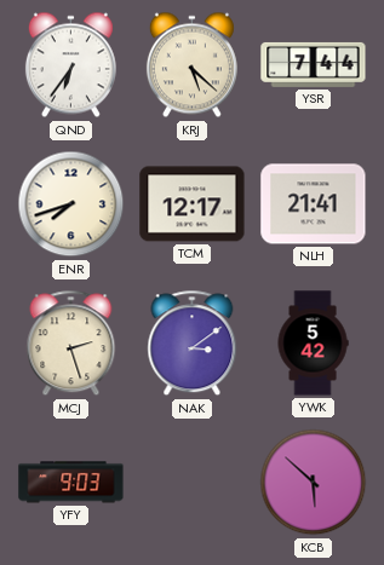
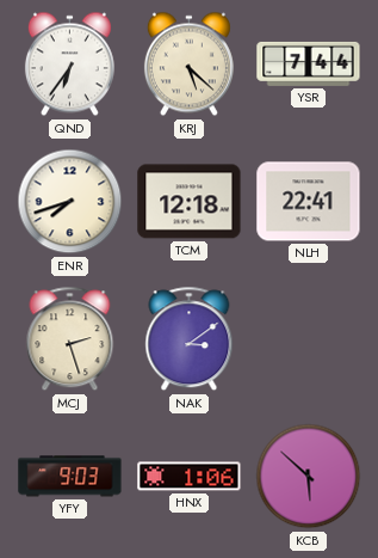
TCM: 12:17 -> 12:18
NLH: 21:41 -> 22:41
YWK: 5:42 -> none
HNX: none -> 1:06
